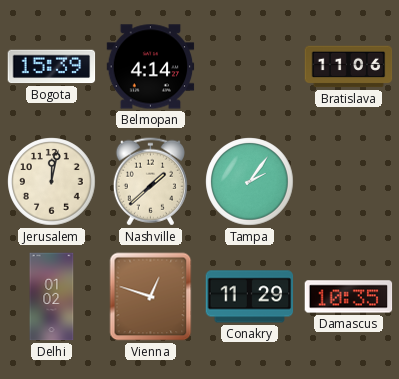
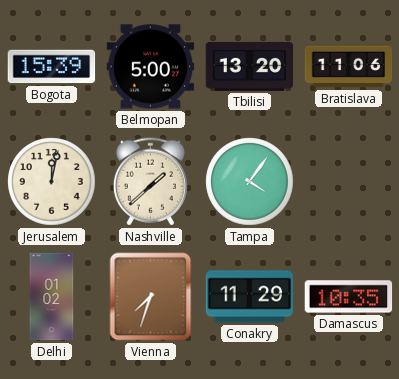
Belmopan: 4:14 -> 5:00
Tbilisi: none -> 13:20
Tampa: 2:06 -> 4:06
Vienna: 12:48 -> 7:33
